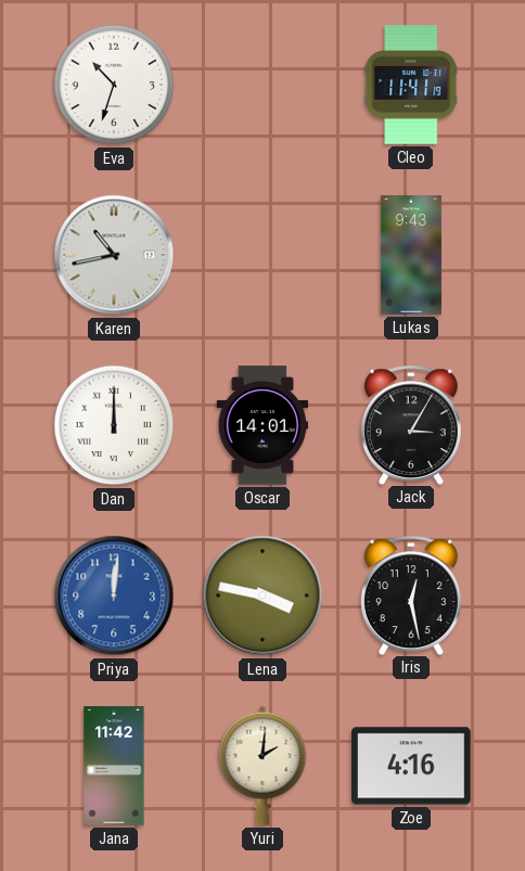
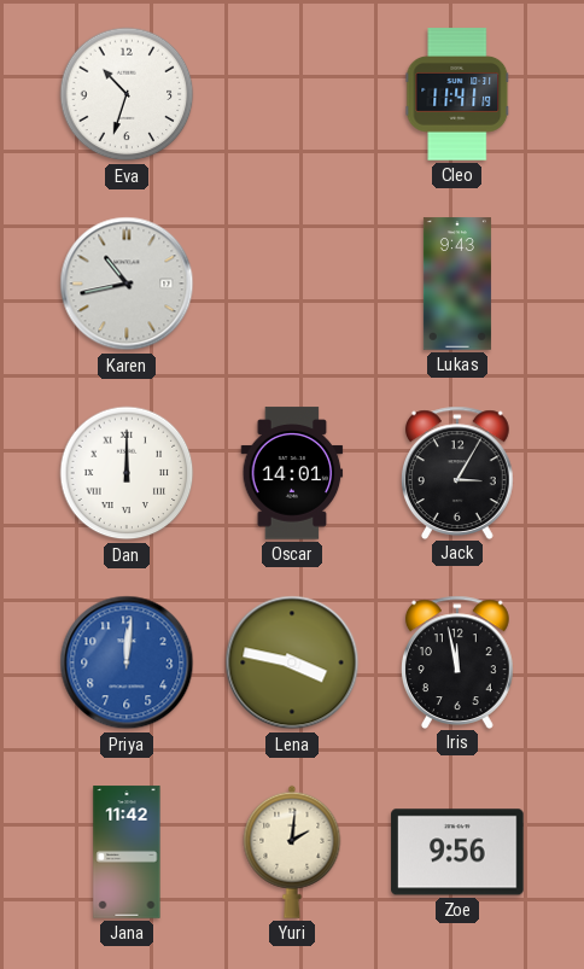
Iris: 12:28 -> 11:58
Zoe: 4:16 -> 9:56
